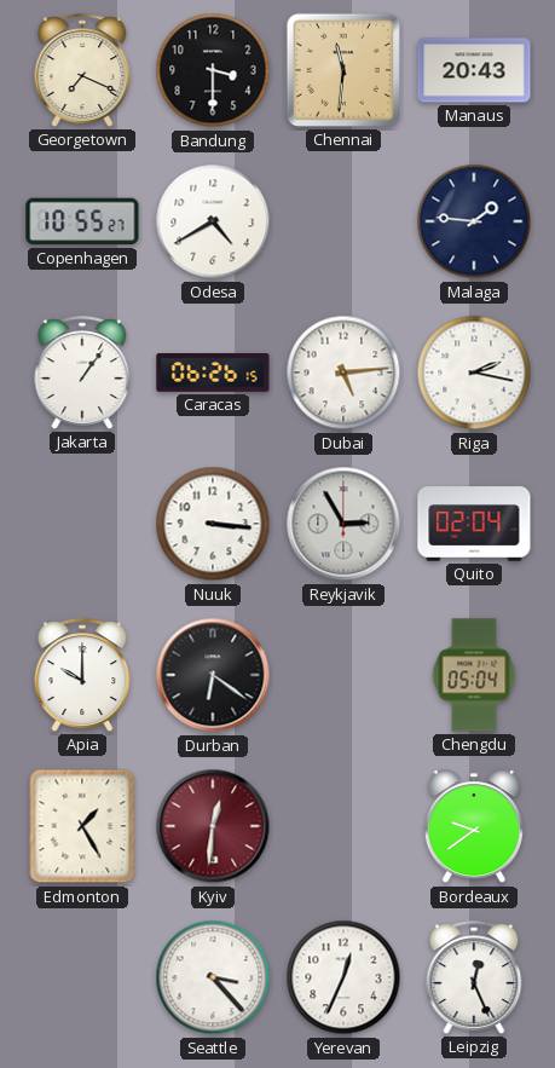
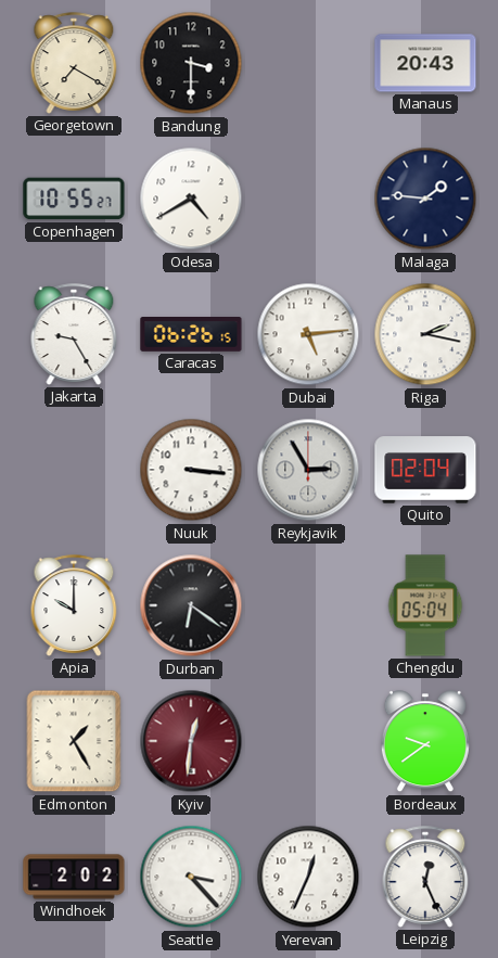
Georgetown: 7:19 -> 7:20
Chennai: 11:31 -> none
Jakarta: 1:06 -> 9:25
Windhoek: none -> 2:02
